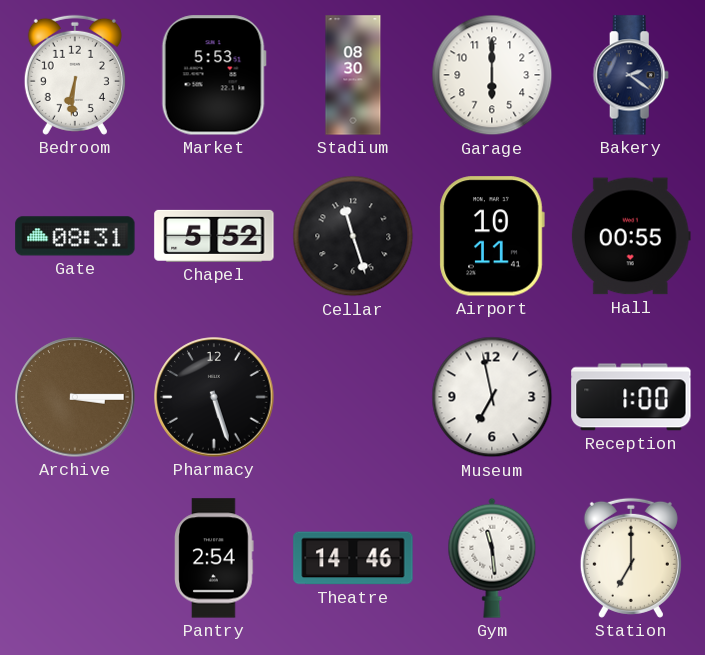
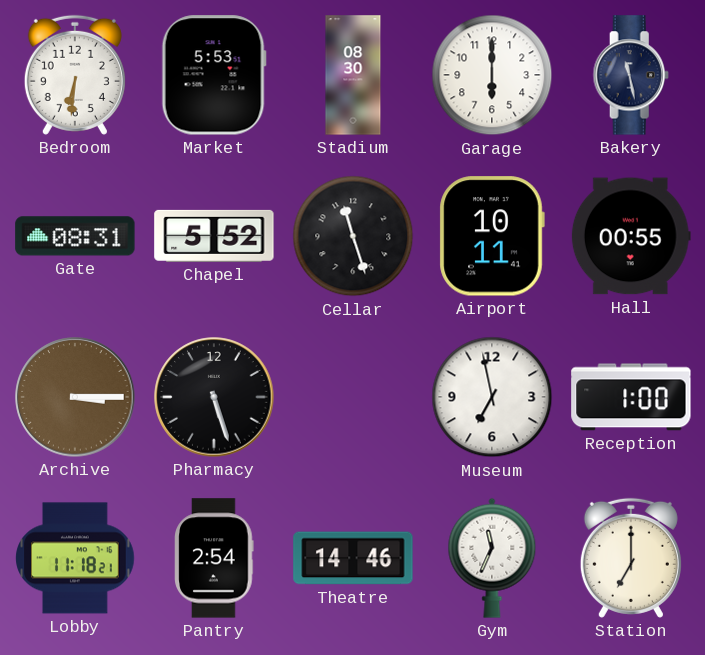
Bakery: 2:21 -> 11:28
Lobby: none -> 11:18
Gym: 11:29 -> 11:34
